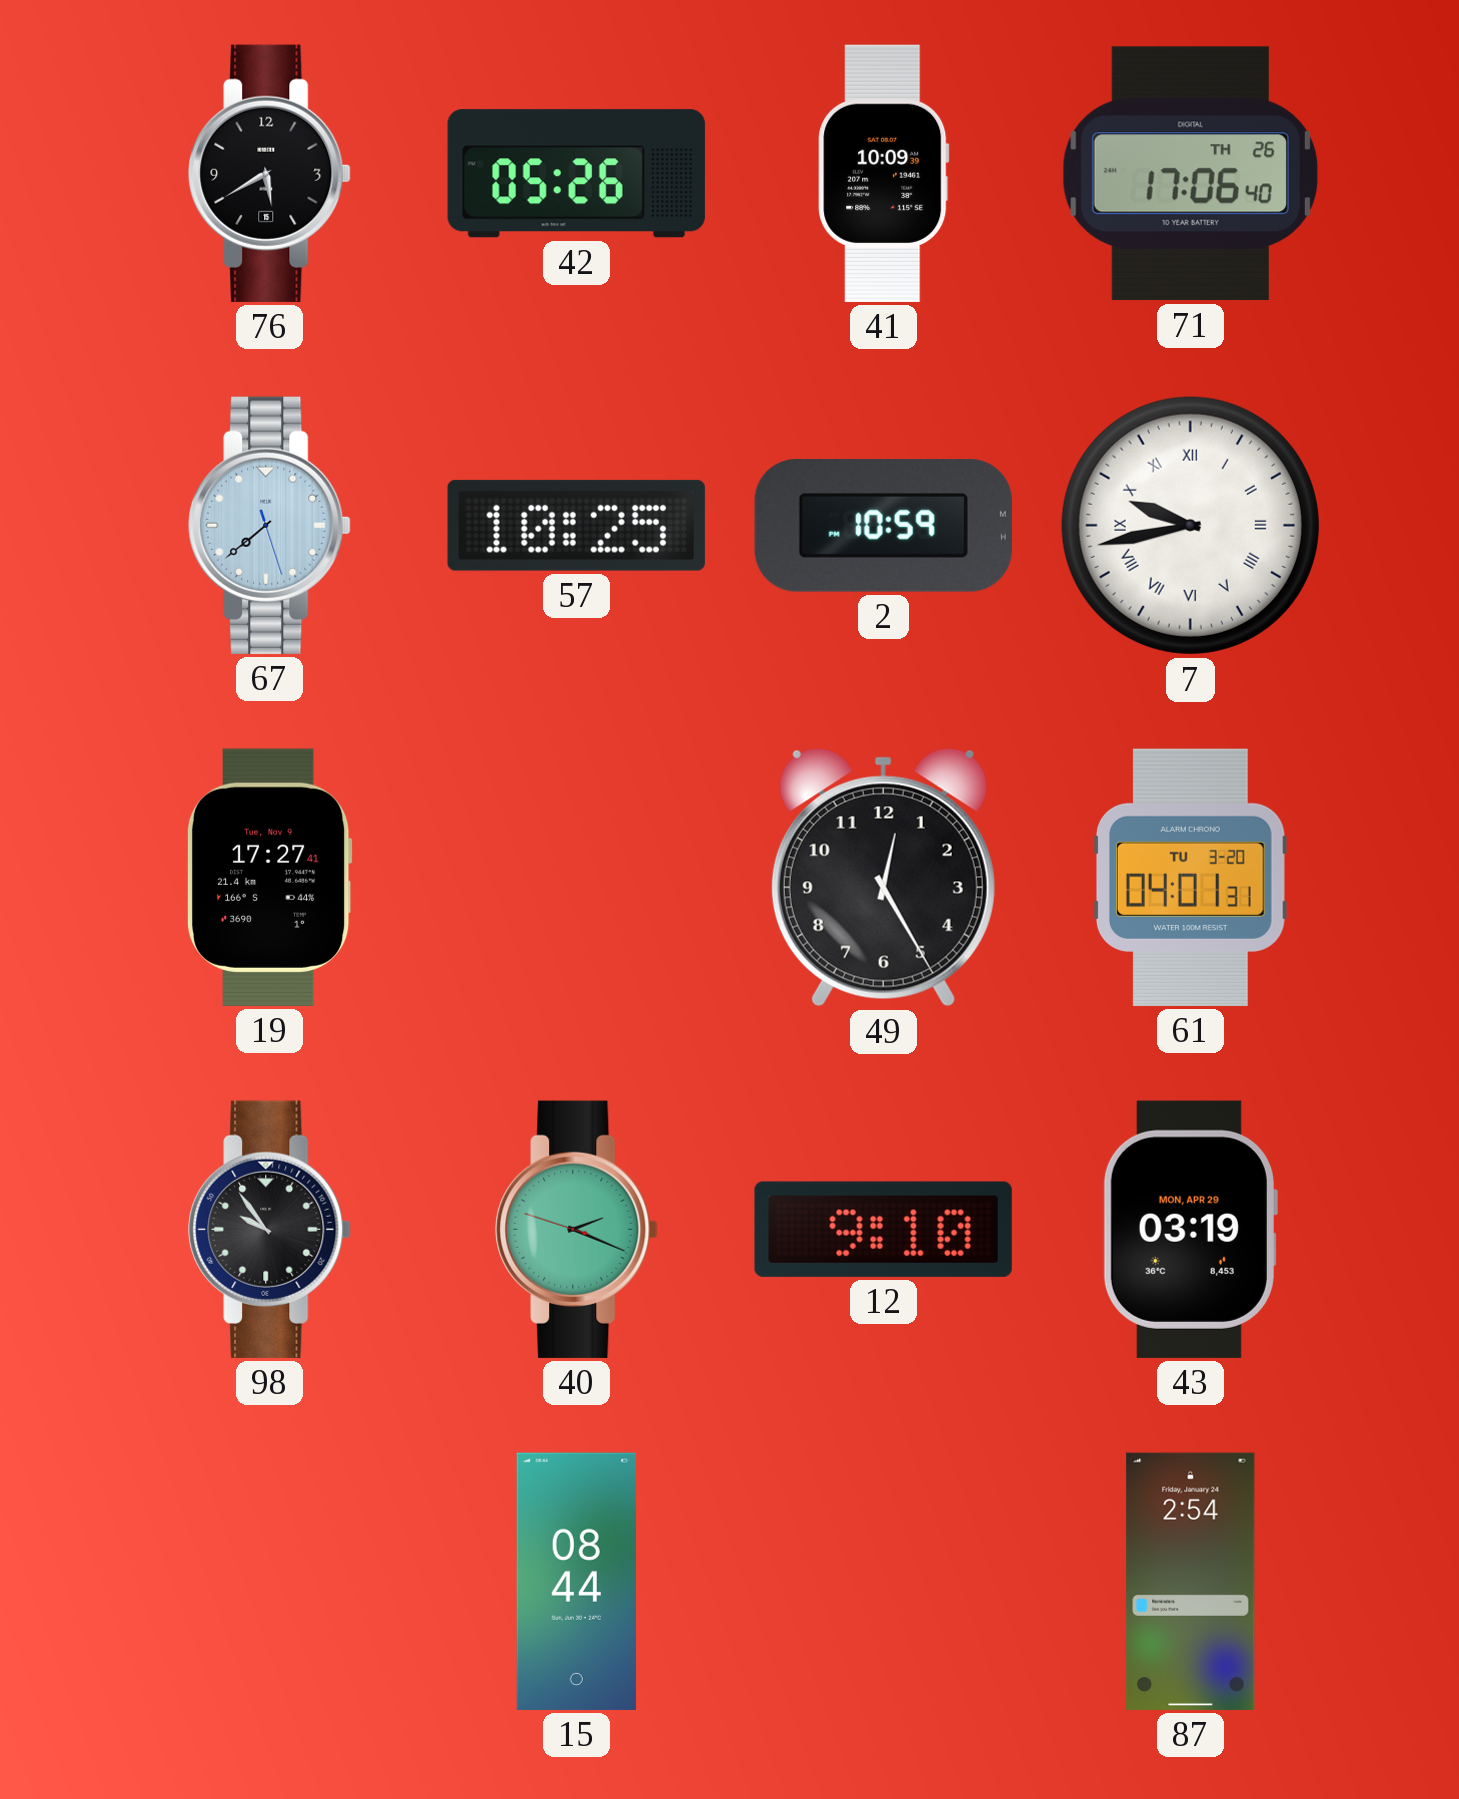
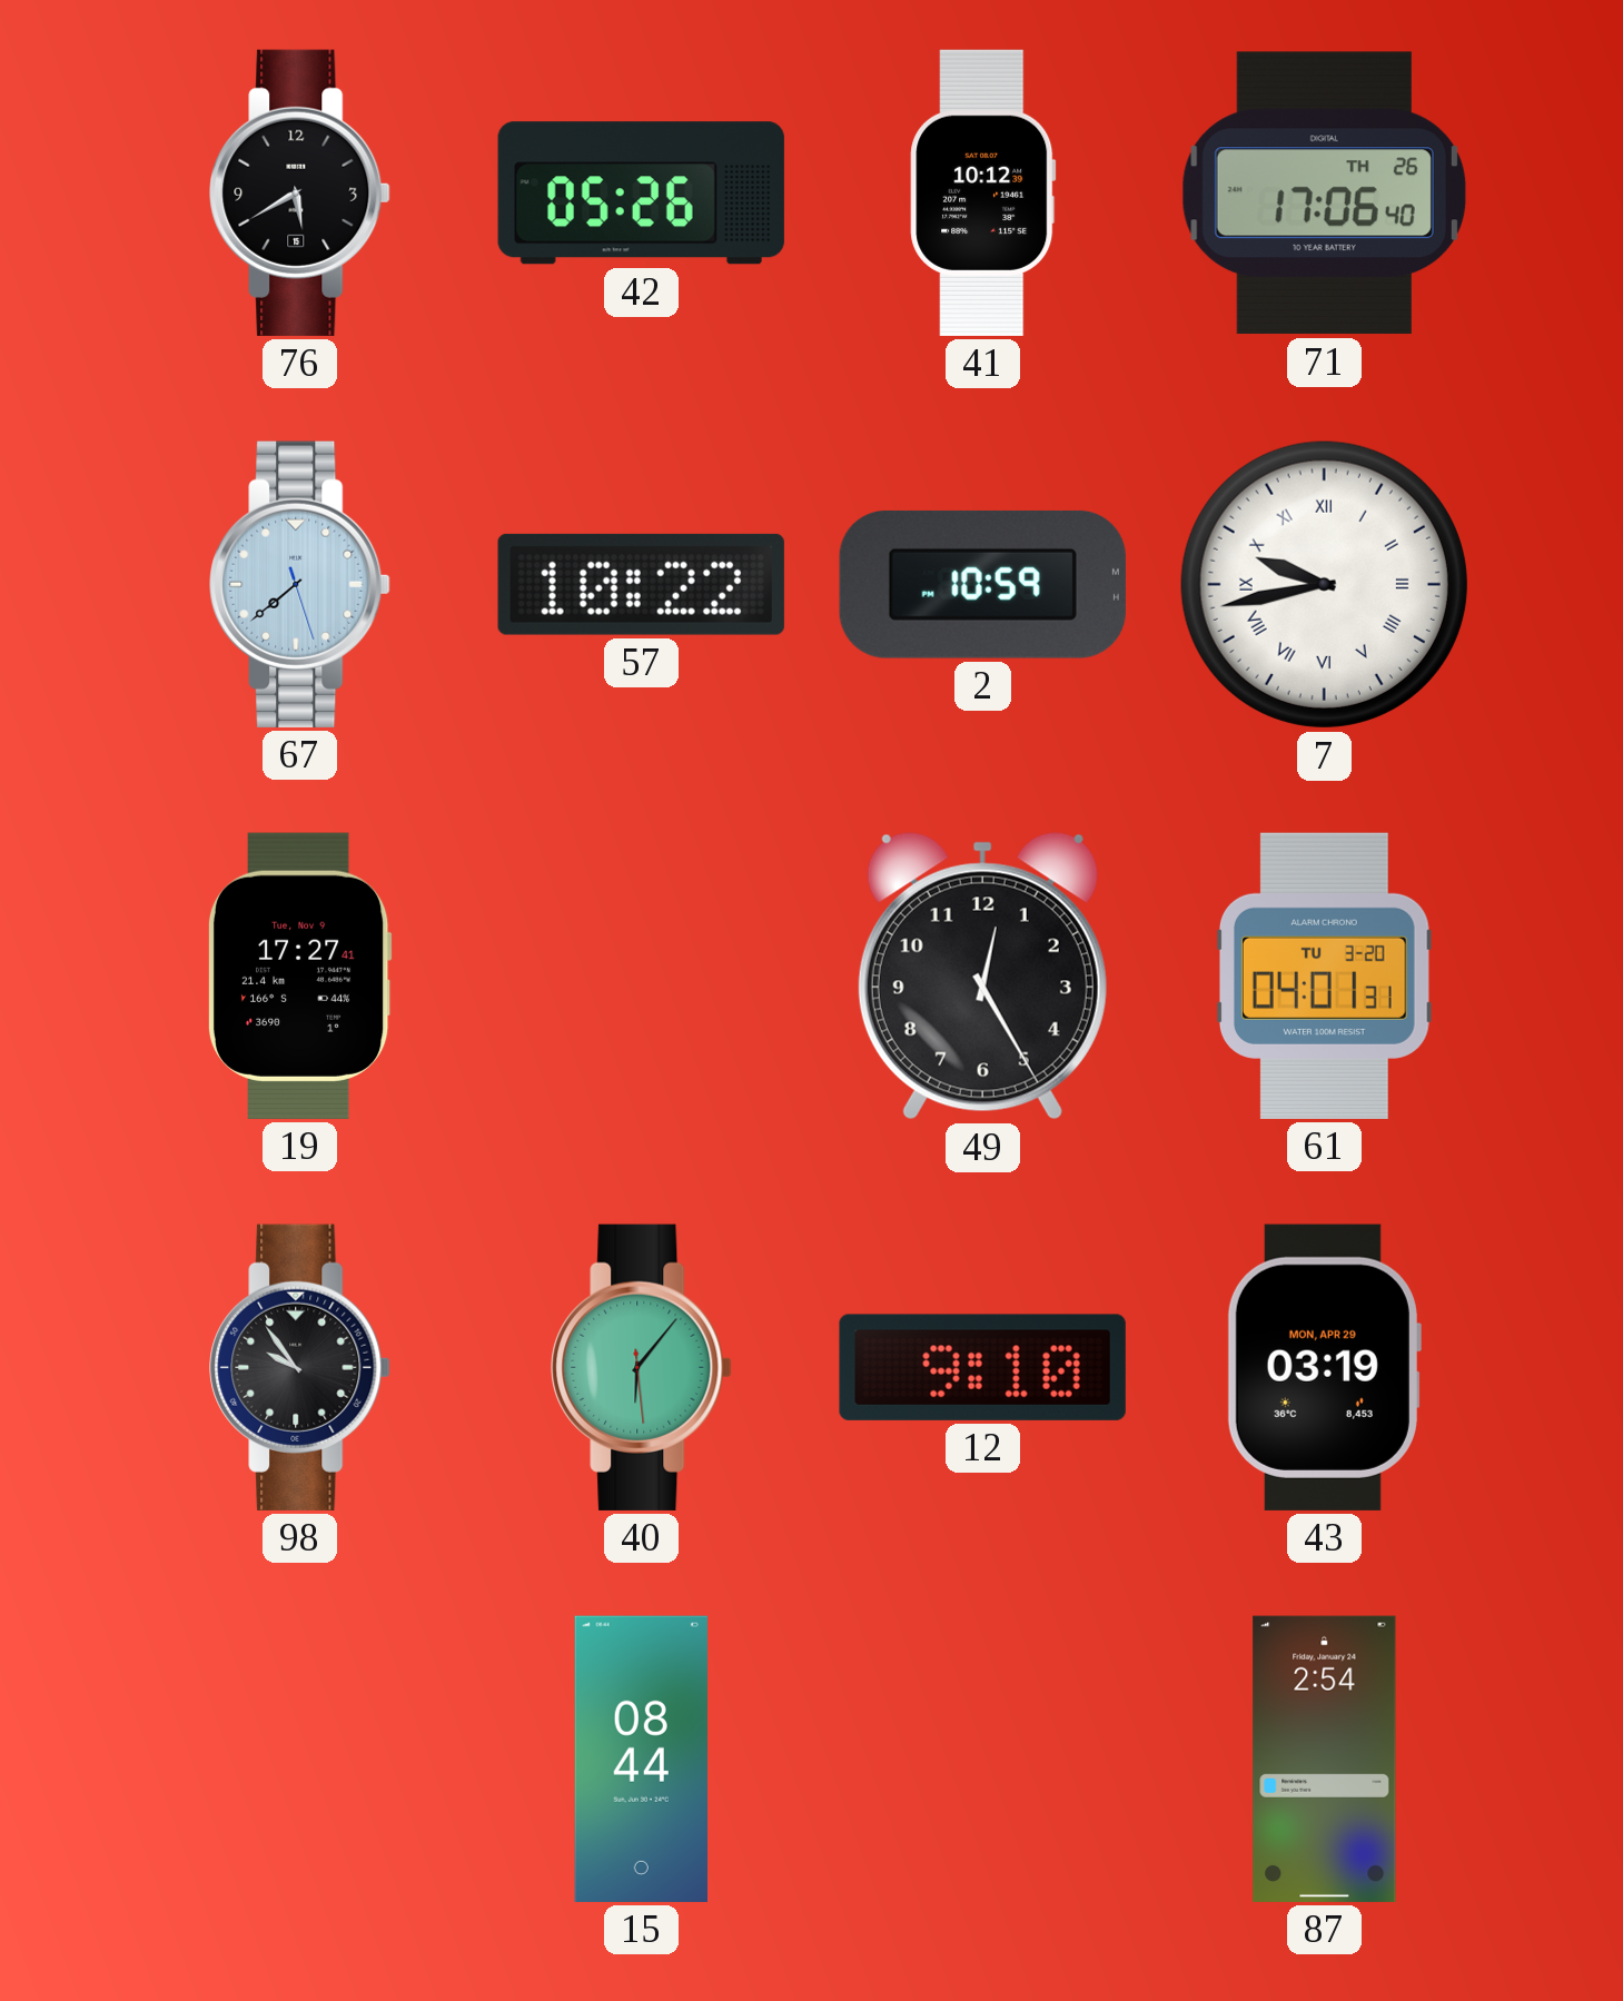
41: 10:09 -> 10:12
57: 10:25 -> 10:22
40: 2:18 -> 6:06
